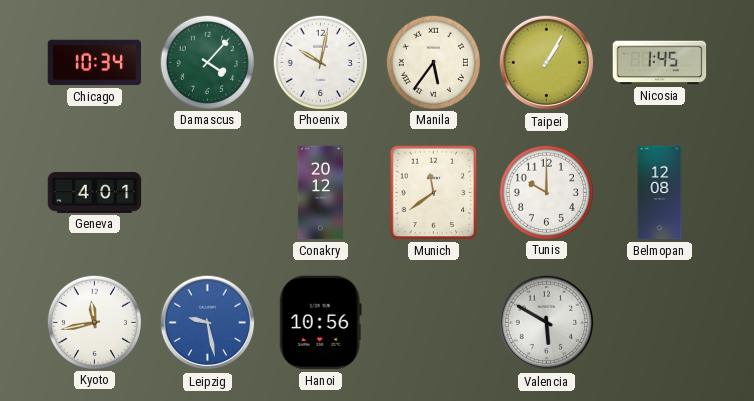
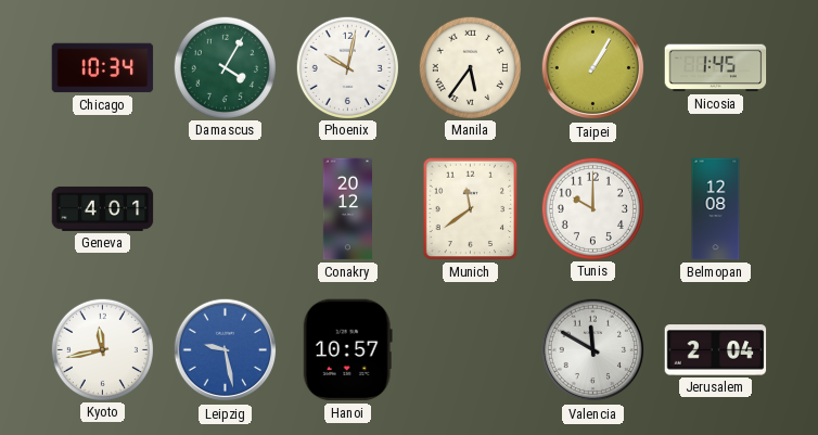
Damascus: 4:07 -> 4:05
Hanoi: 10:56 -> 10:57
Valencia: 5:50 -> 11:50
Jerusalem: none -> 2:04
